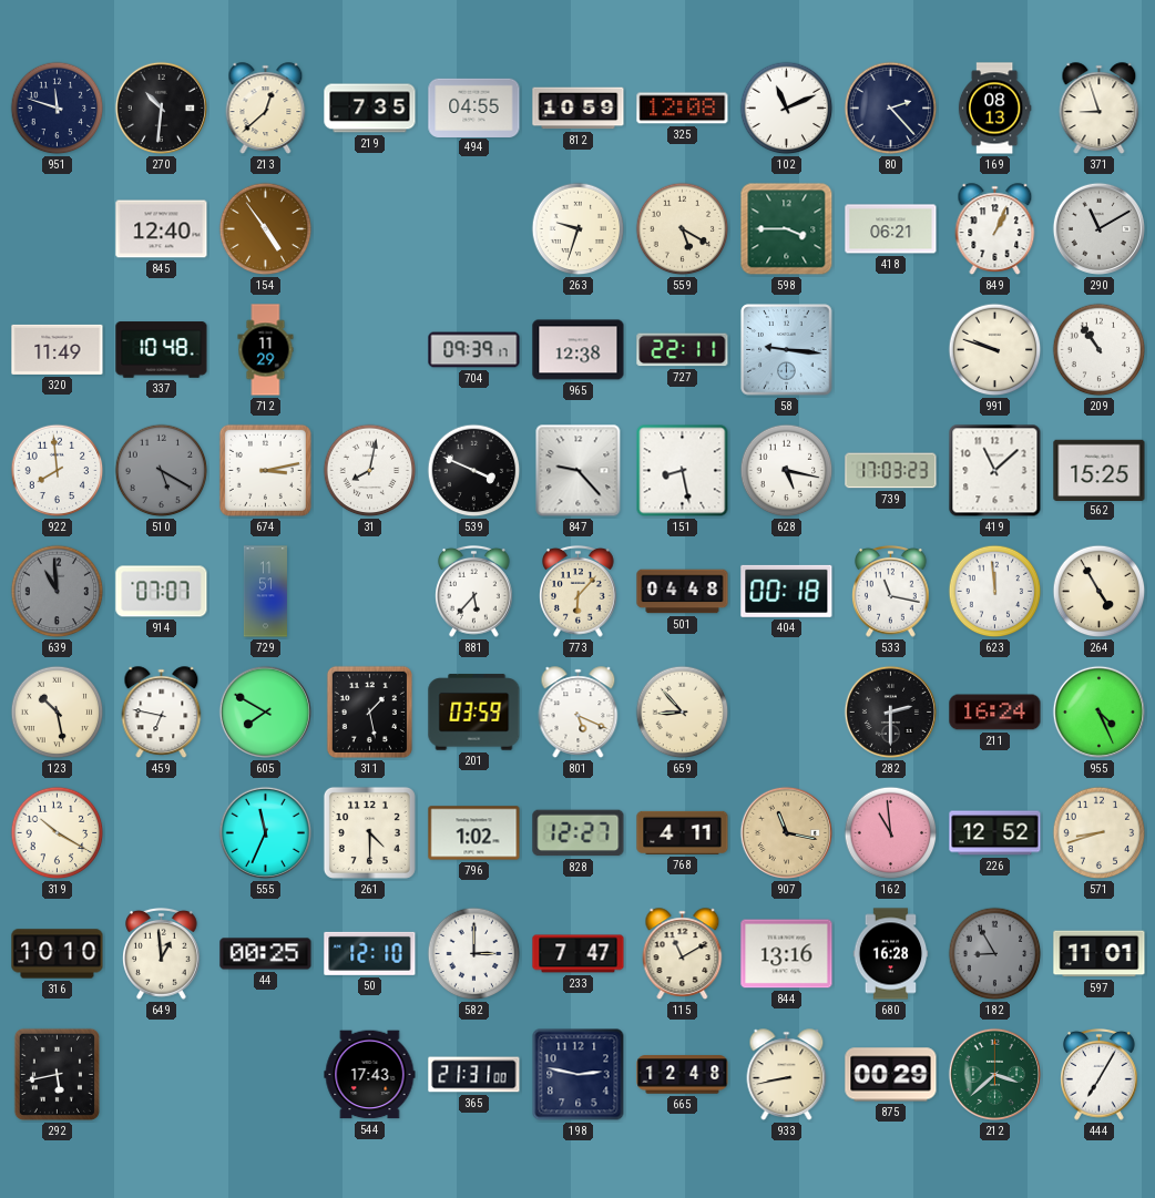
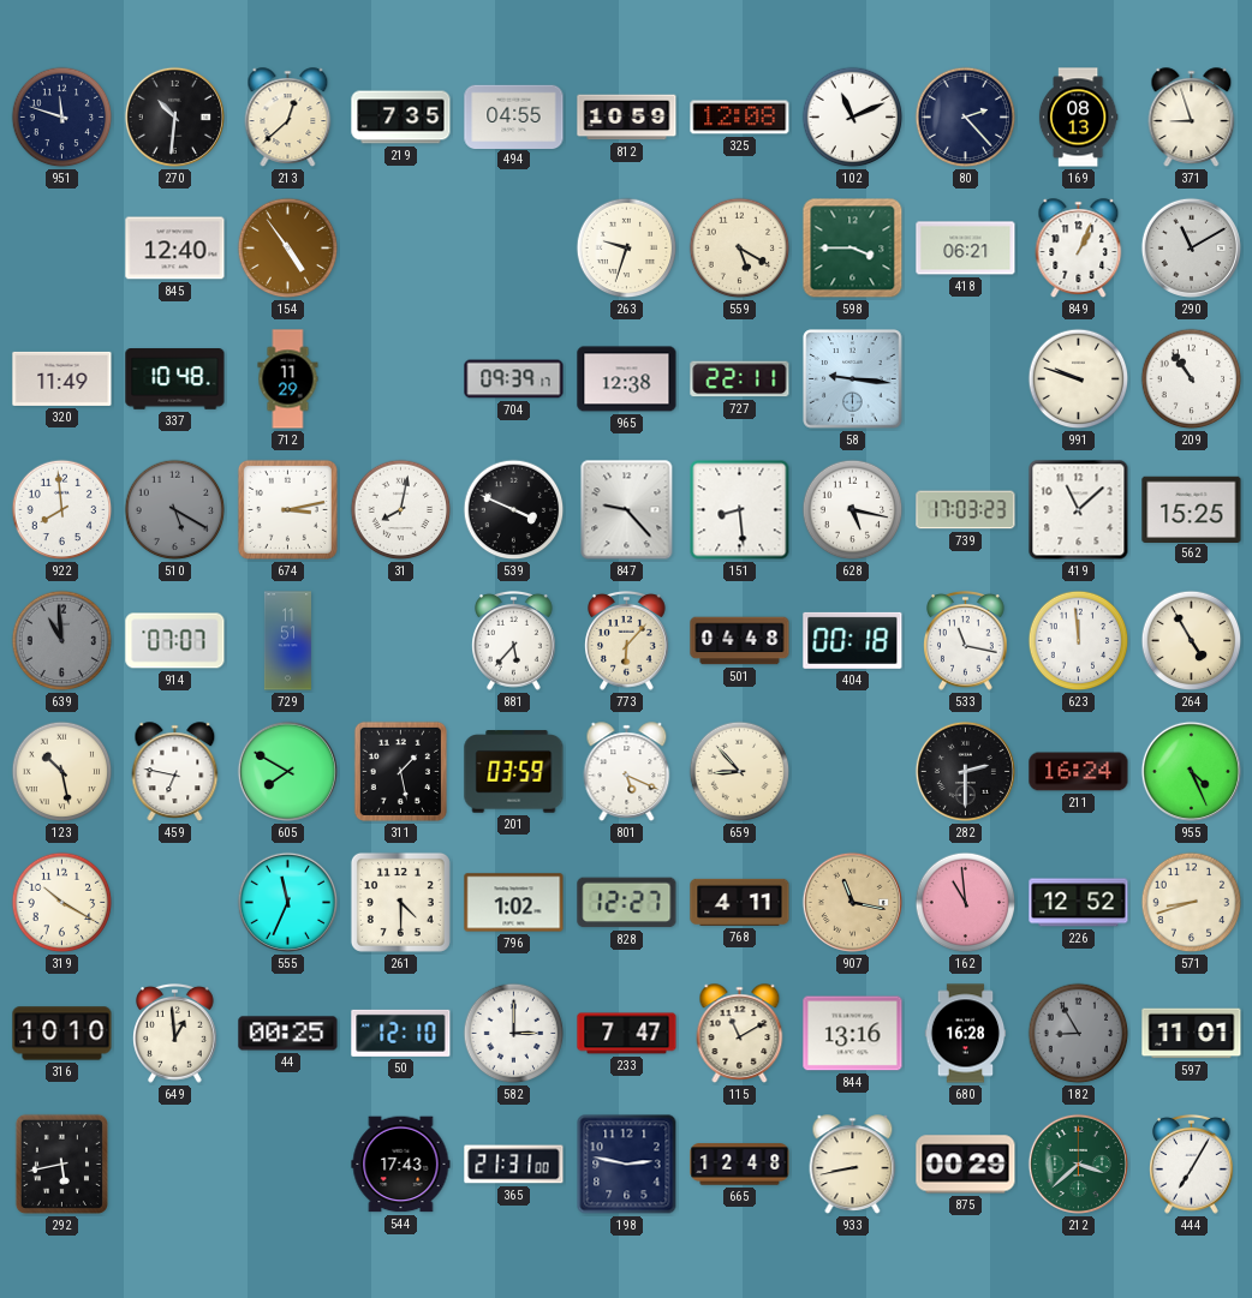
151: 8:28 -> 8:29
